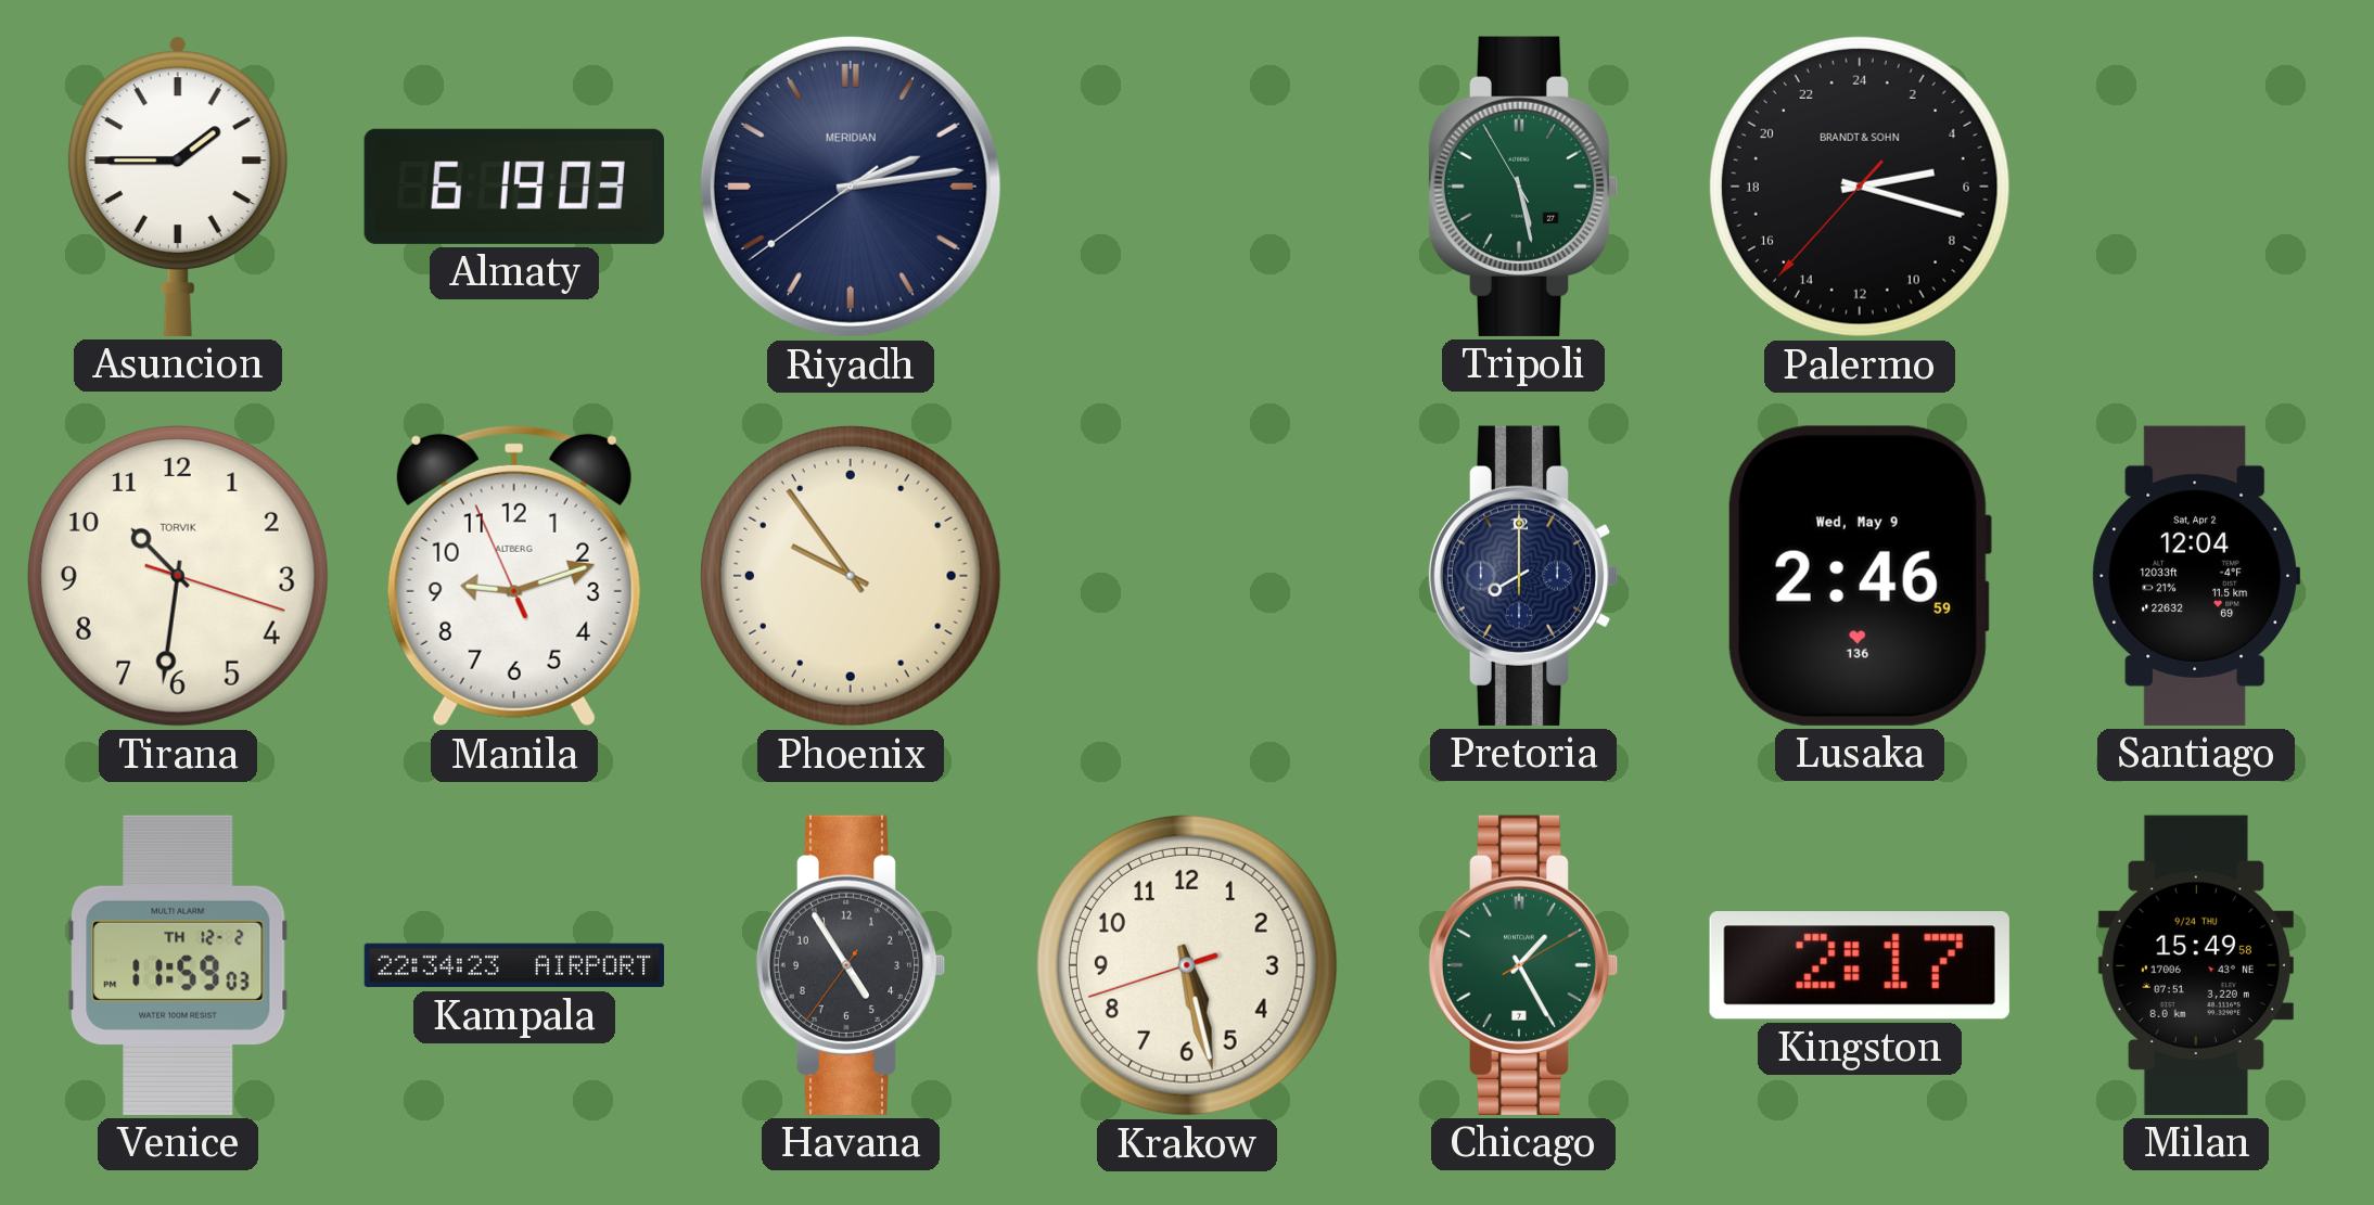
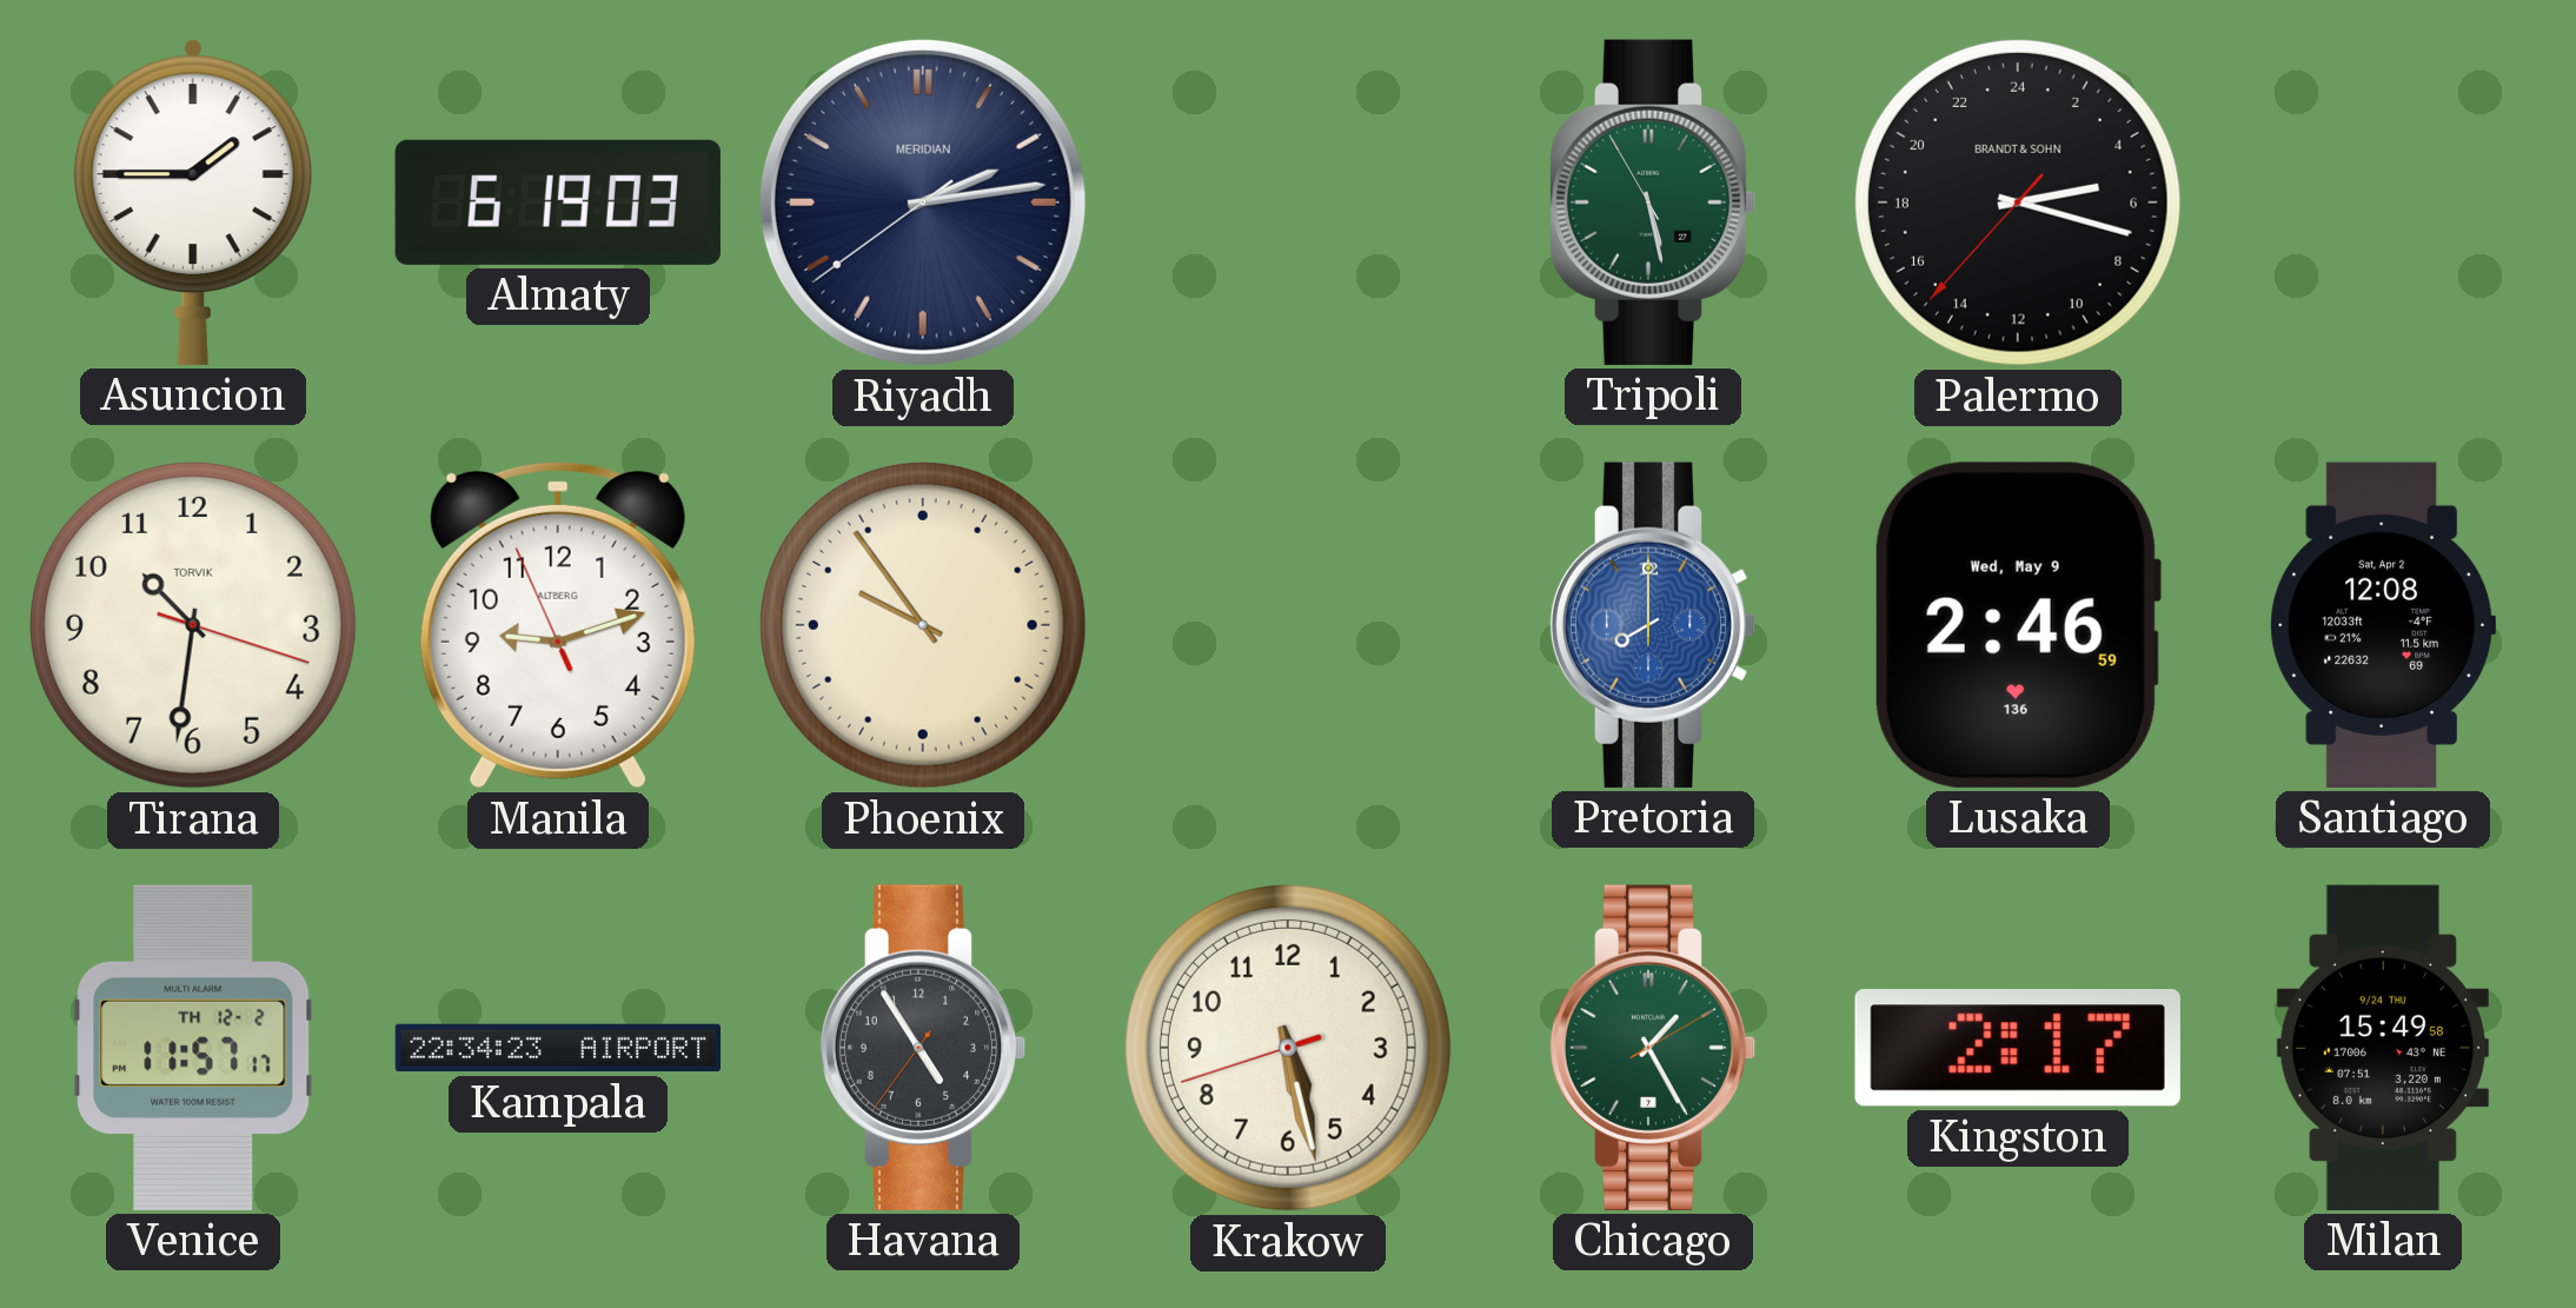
Pretoria dial: navy -> blue
Santiago: 12:04 -> 12:08
Venice: 11:59 -> 11:57
